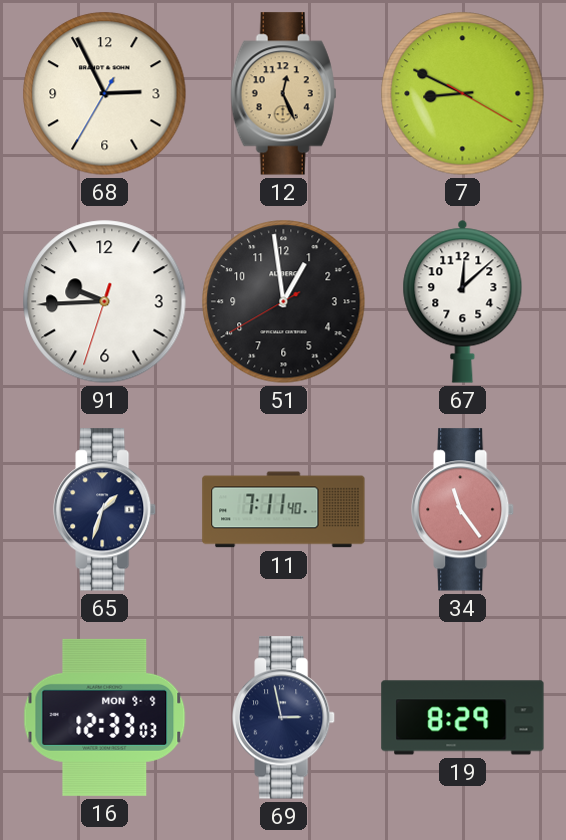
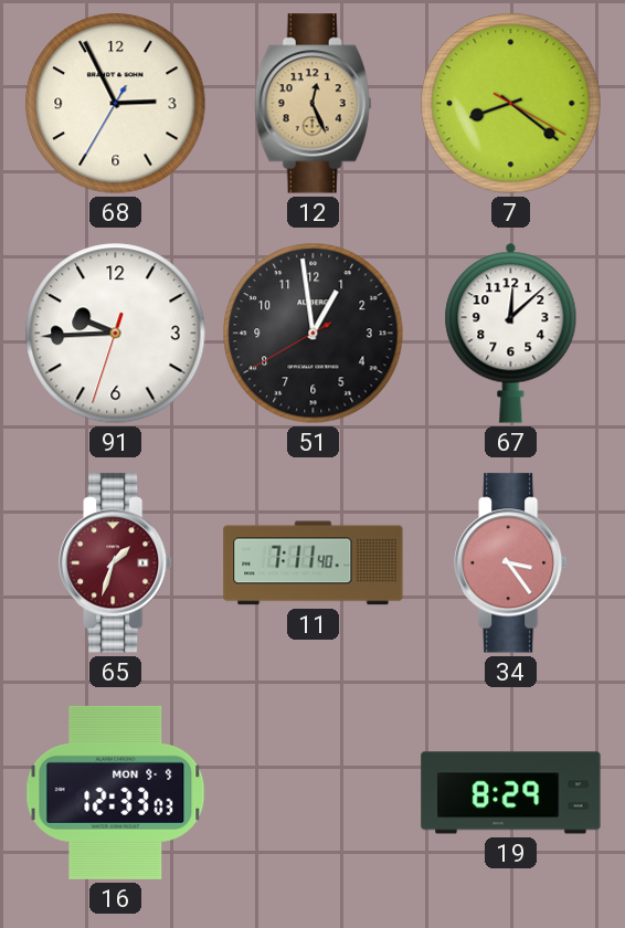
7: 8:49 -> 8:21
65 dial: navy -> burgundy
34: 11:24 -> 3:24
69: 2:58 -> none
